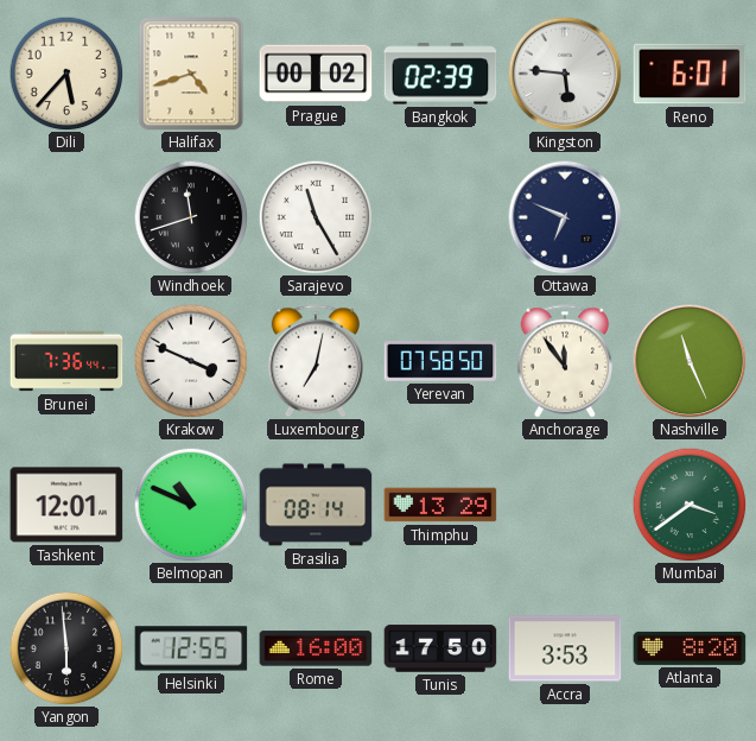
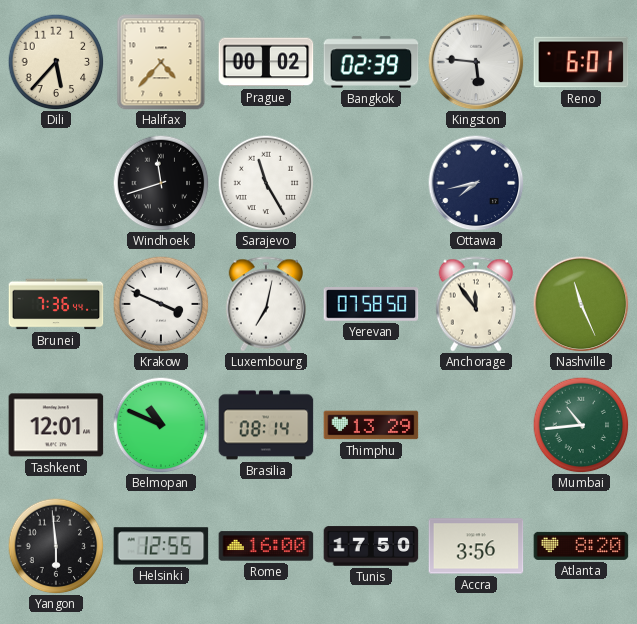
Halifax: 4:42 -> 4:37
Ottawa: 6:49 -> 7:43
Mumbai: 3:39 -> 10:44
Accra: 3:53 -> 3:56
